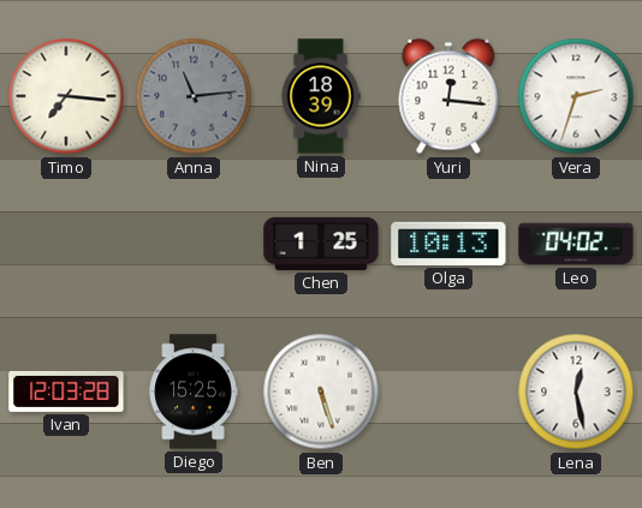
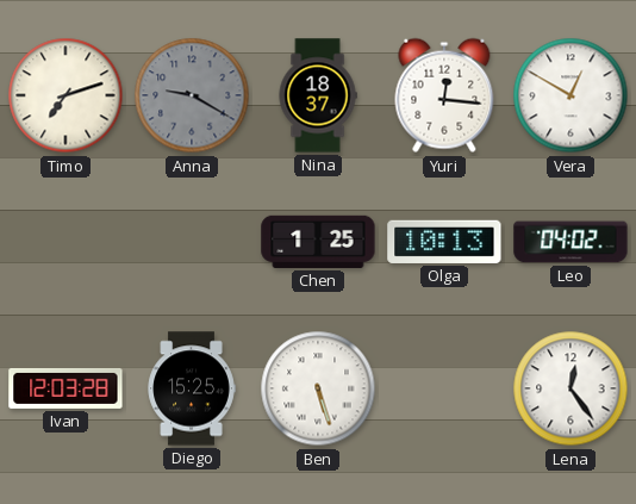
Timo: 7:16 -> 7:12
Anna: 11:14 -> 9:20
Nina: 18:39 -> 18:37
Vera: 2:33 -> 12:50
Lena: 12:28 -> 12:24
